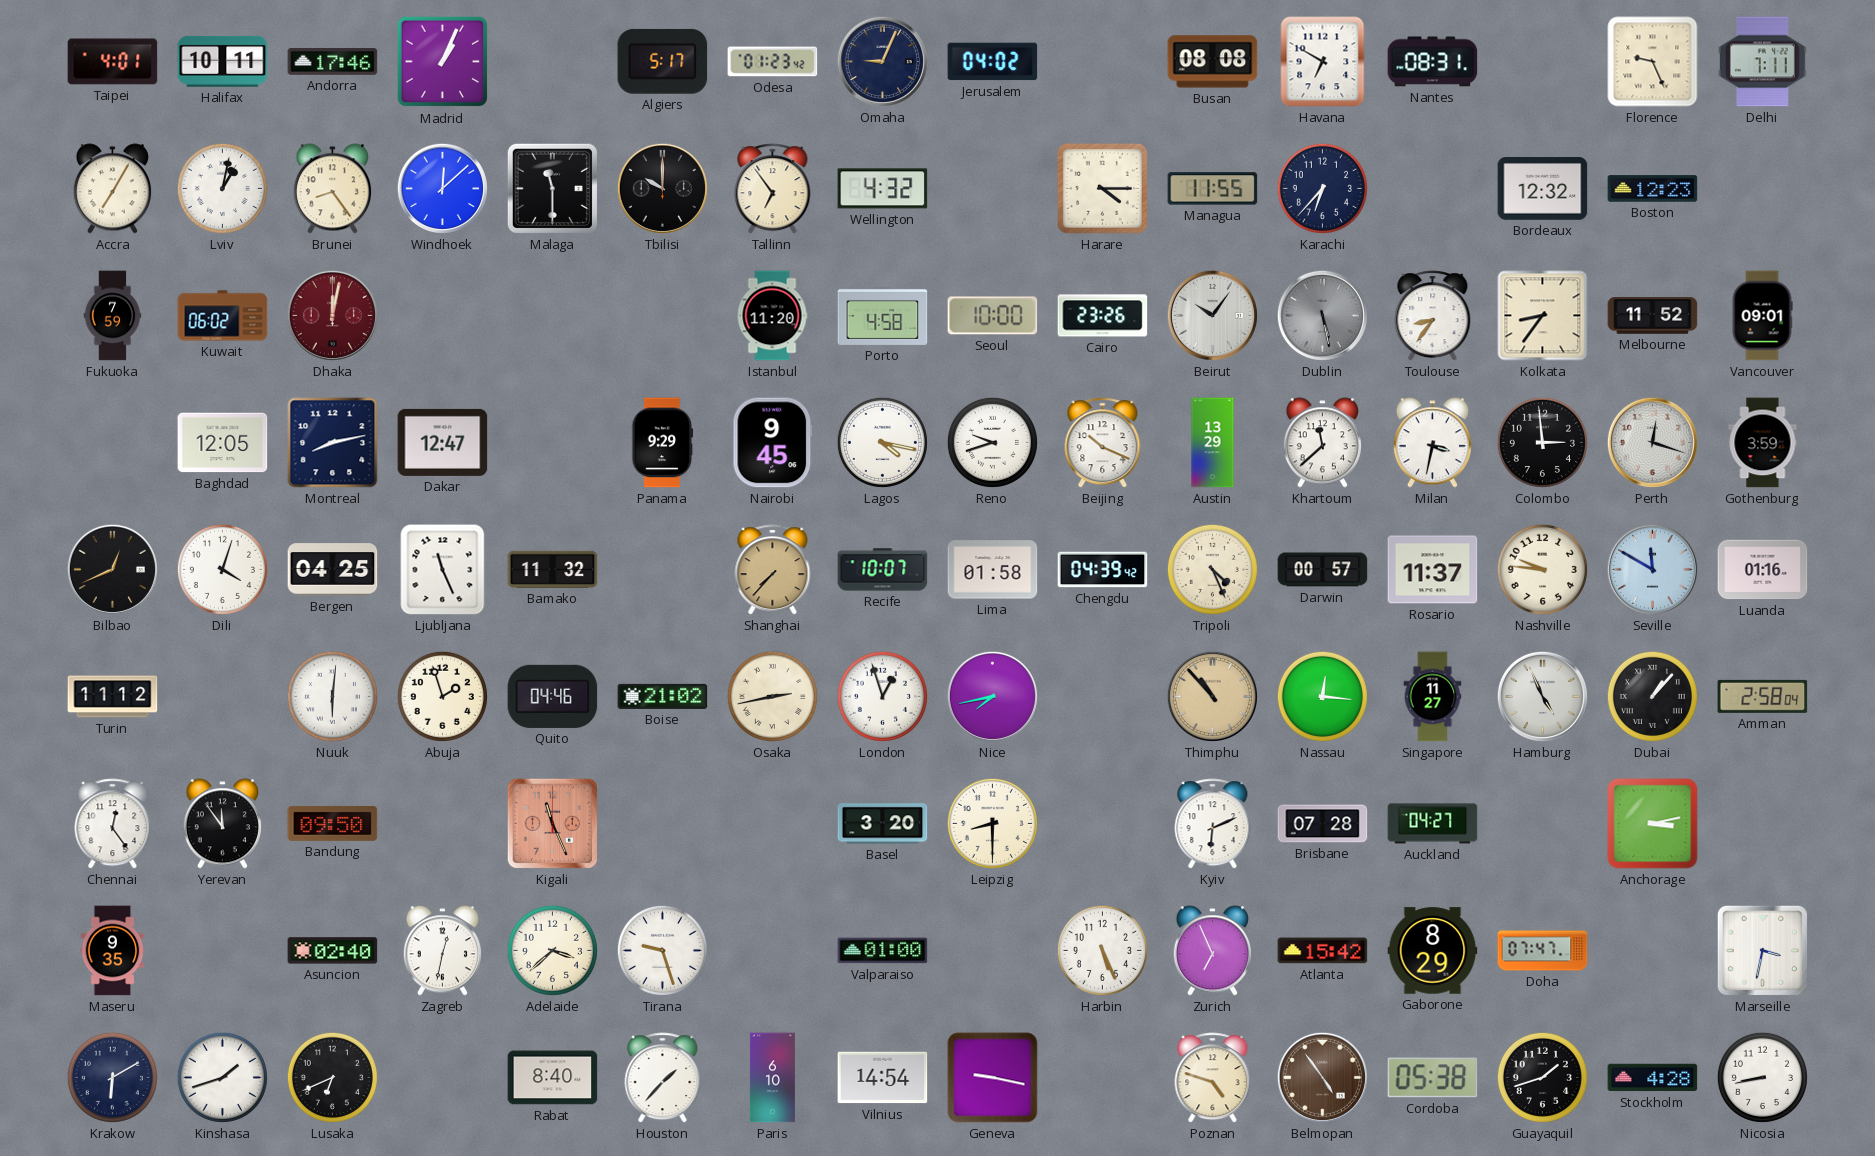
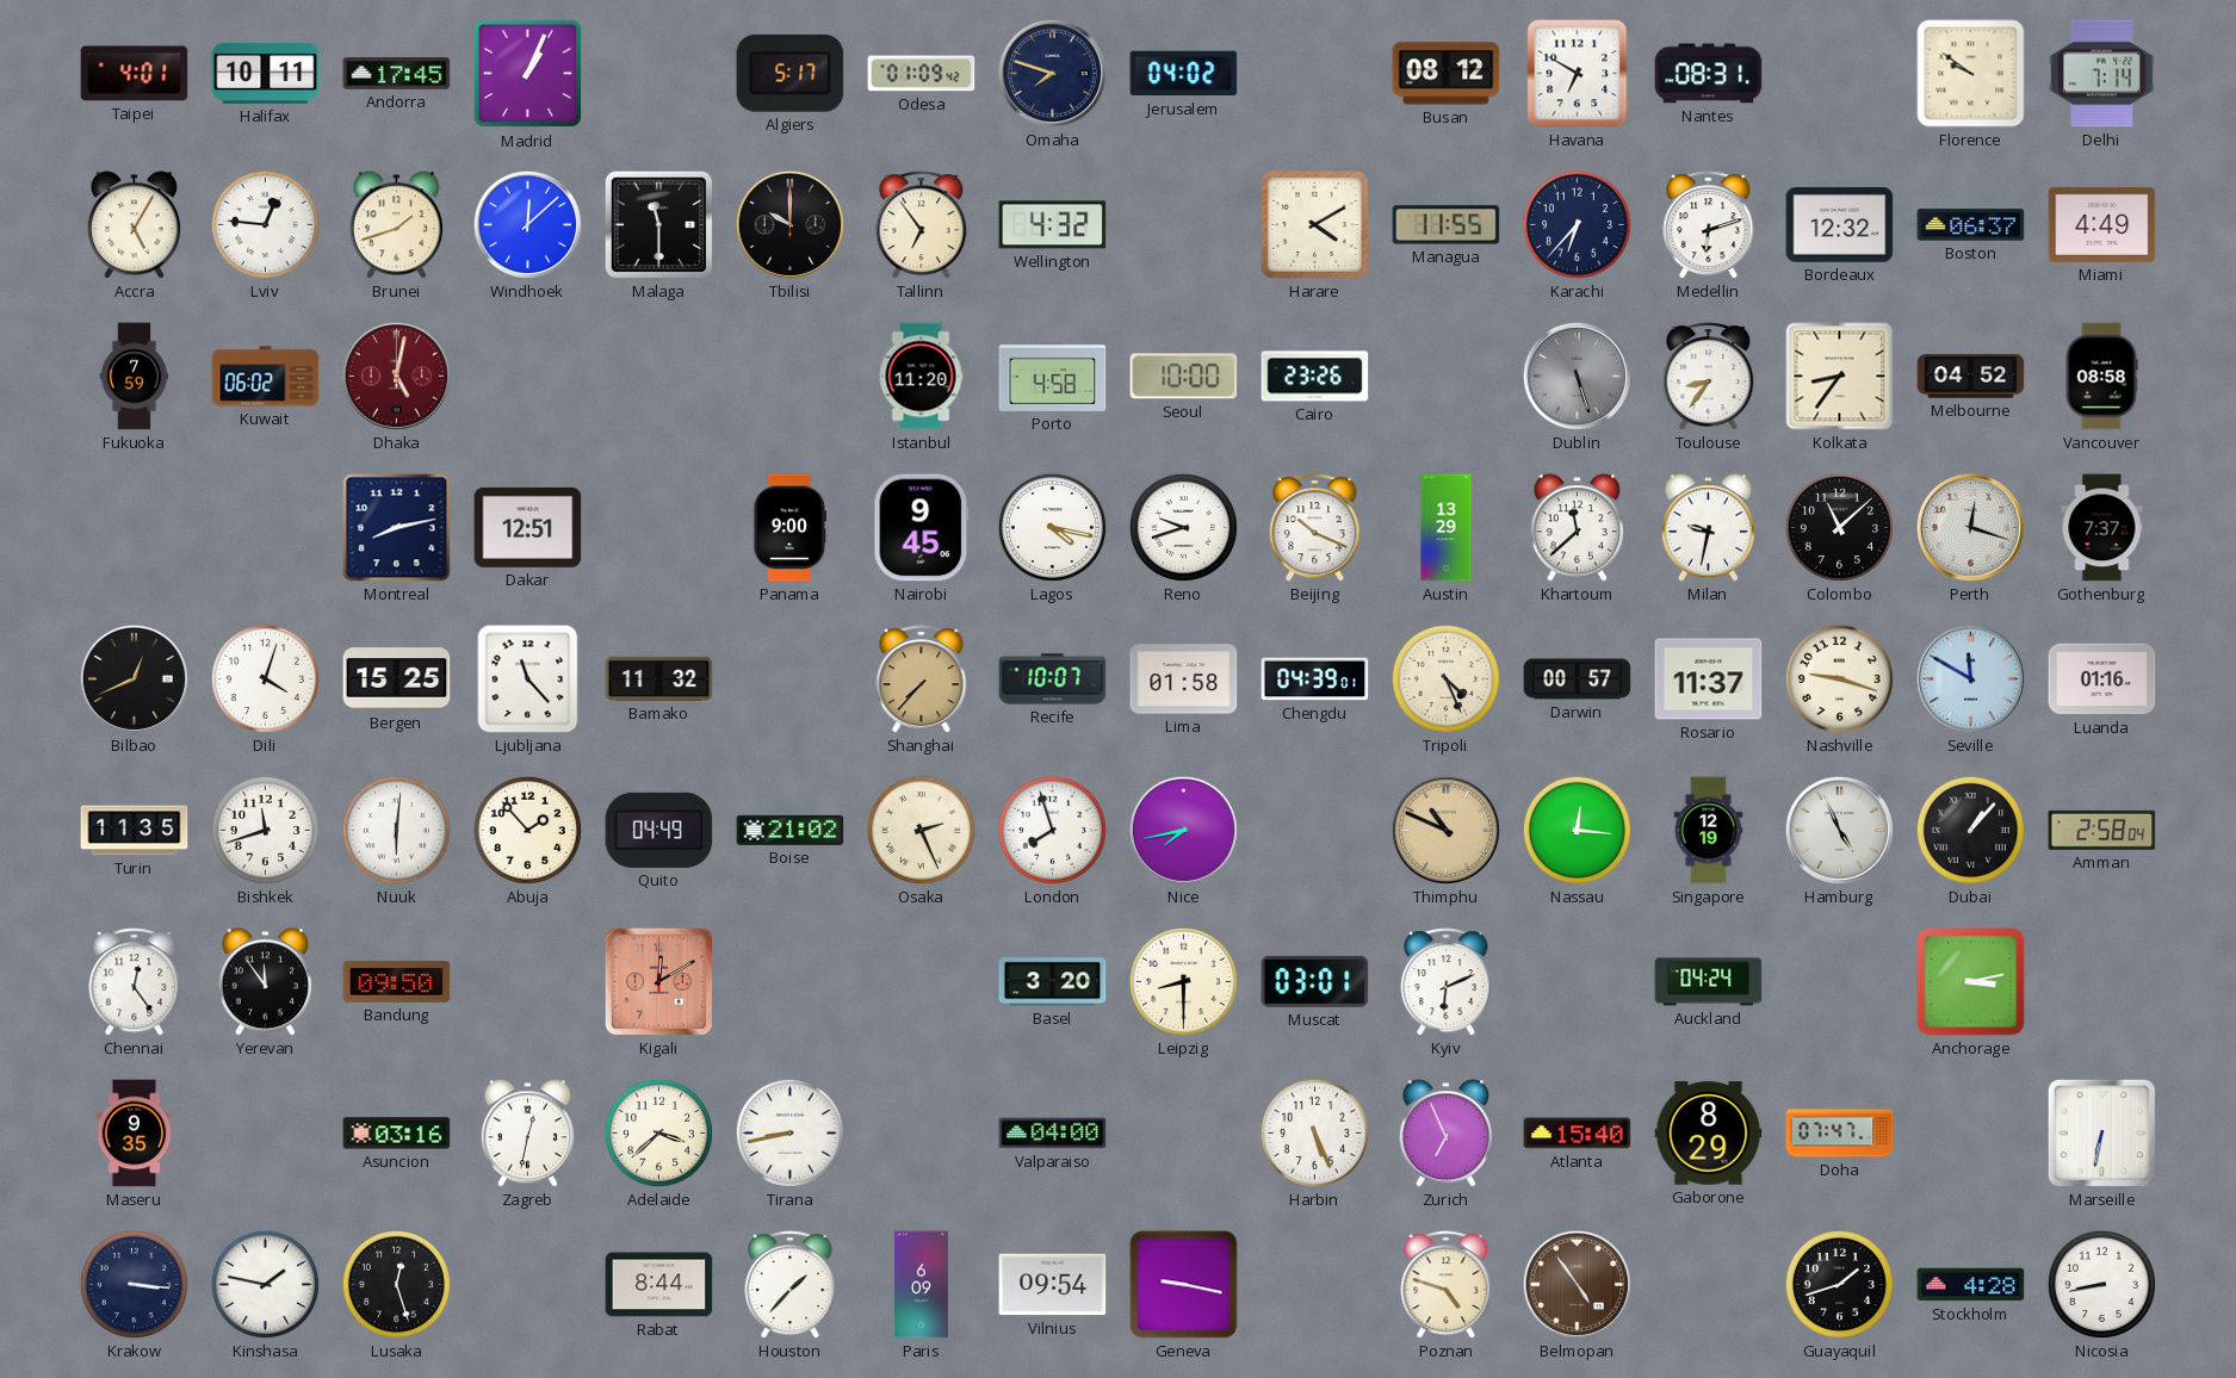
Andorra: 17:46 -> 17:45
Odesa: 01:23 -> 01:09
Omaha: 9:04 -> 7:48
Busan: 08:08 -> 08:12
Florence: 9:26 -> 9:51
Delhi: 7:11 -> 7:14
Accra: 7:05 -> 5:05
Lviv: 1:02 -> 12:46
Brunei: 8:24 -> 1:42
Harare: 4:15 -> 4:10
Medellin: none -> 6:12
Boston: 12:23 -> 06:37
Miami: none -> 4:49
Dhaka: 12:02 -> 5:02
Beirut: 10:06 -> none
Dublin: 5:28 -> 5:27
Melbourne: 11:52 -> 04:52
Vancouver: 09:01 -> 08:58
Baghdad: 12:05 -> none
Dakar: 12:47 -> 12:51
Panama: 9:29 -> 9:00
Milan: 3:32 -> 9:32
Colombo: 2:59 -> 11:08
Gothenburg: 3:59 -> 7:37
Bergen: 04:25 -> 15:25
Ljubljana: 11:26 -> 11:23
Chengdu: 04:39:42 -> 04:39:01
Nashville: 9:46 -> 9:18
Turin: 11:12 -> 11:35
Bishkek: none -> 11:42
Abuja: 1:57 -> 1:53
Quito: 04:46 -> 04:49
Osaka: 2:43 -> 2:26
London: 12:57 -> 7:57
Thimphu: 10:53 -> 10:49
Singapore: 11:27 -> 12:19
Kigali: 11:26 -> 12:10
Muscat: none -> 03:01
Brisbane: 07:28 -> none
Auckland: 04:27 -> 04:24
Asuncion: 02:40 -> 03:16
Tirana: 9:27 -> 8:43
Valparaiso: 01:00 -> 04:00
Atlanta: 15:42 -> 15:40
Marseille: 3:32 -> 6:32
Krakow: 6:10 -> 3:16
Kinshasa: 1:42 -> 1:47
Lusaka: 6:41 -> 12:27
Rabat: 8:40 -> 8:44
Paris: 6:10 -> 6:09
Vilnius: 14:54 -> 09:54
Cordoba: 05:38 -> none
